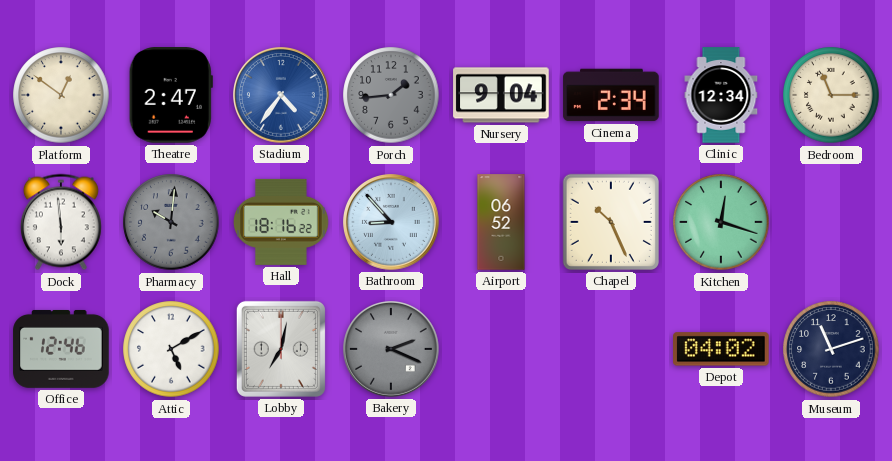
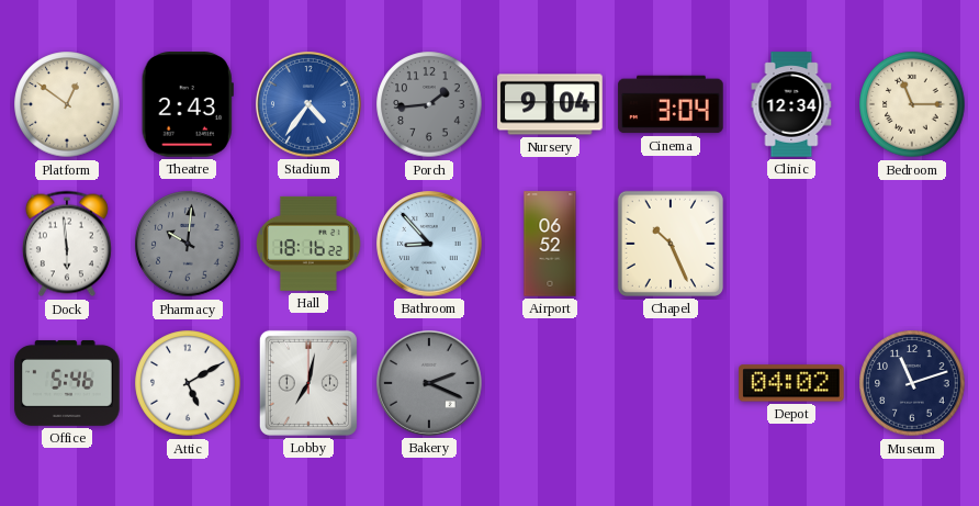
Theatre: 2:47 -> 2:43
Cinema: 2:34 -> 3:04
Kitchen: 12:18 -> none
Office: 12:46 -> 5:46
